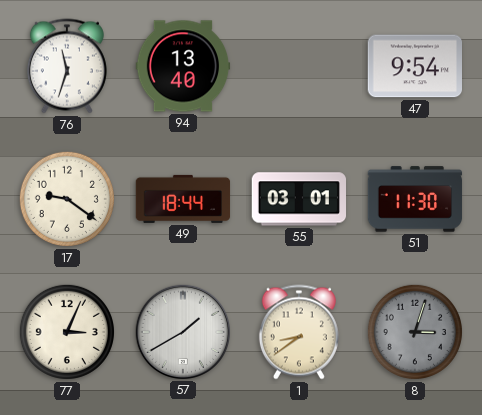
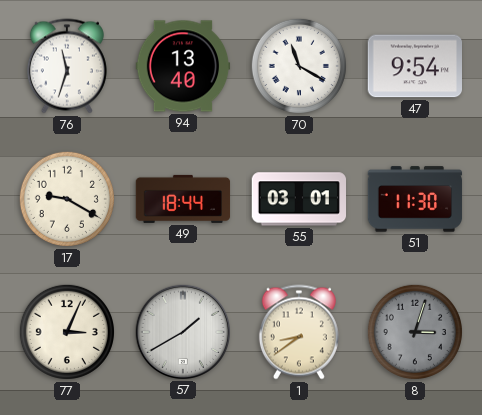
70: none -> 11:20
17: 9:21 -> 9:20
